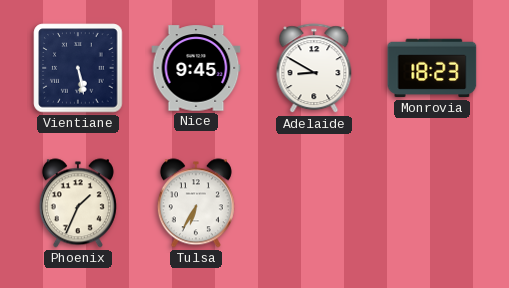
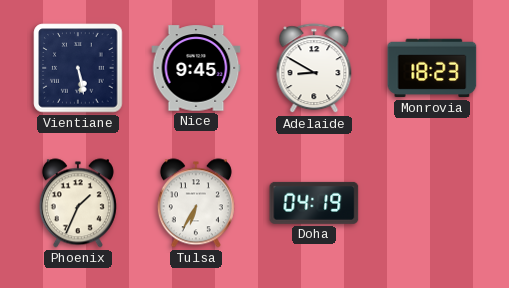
Doha: none -> 04:19
